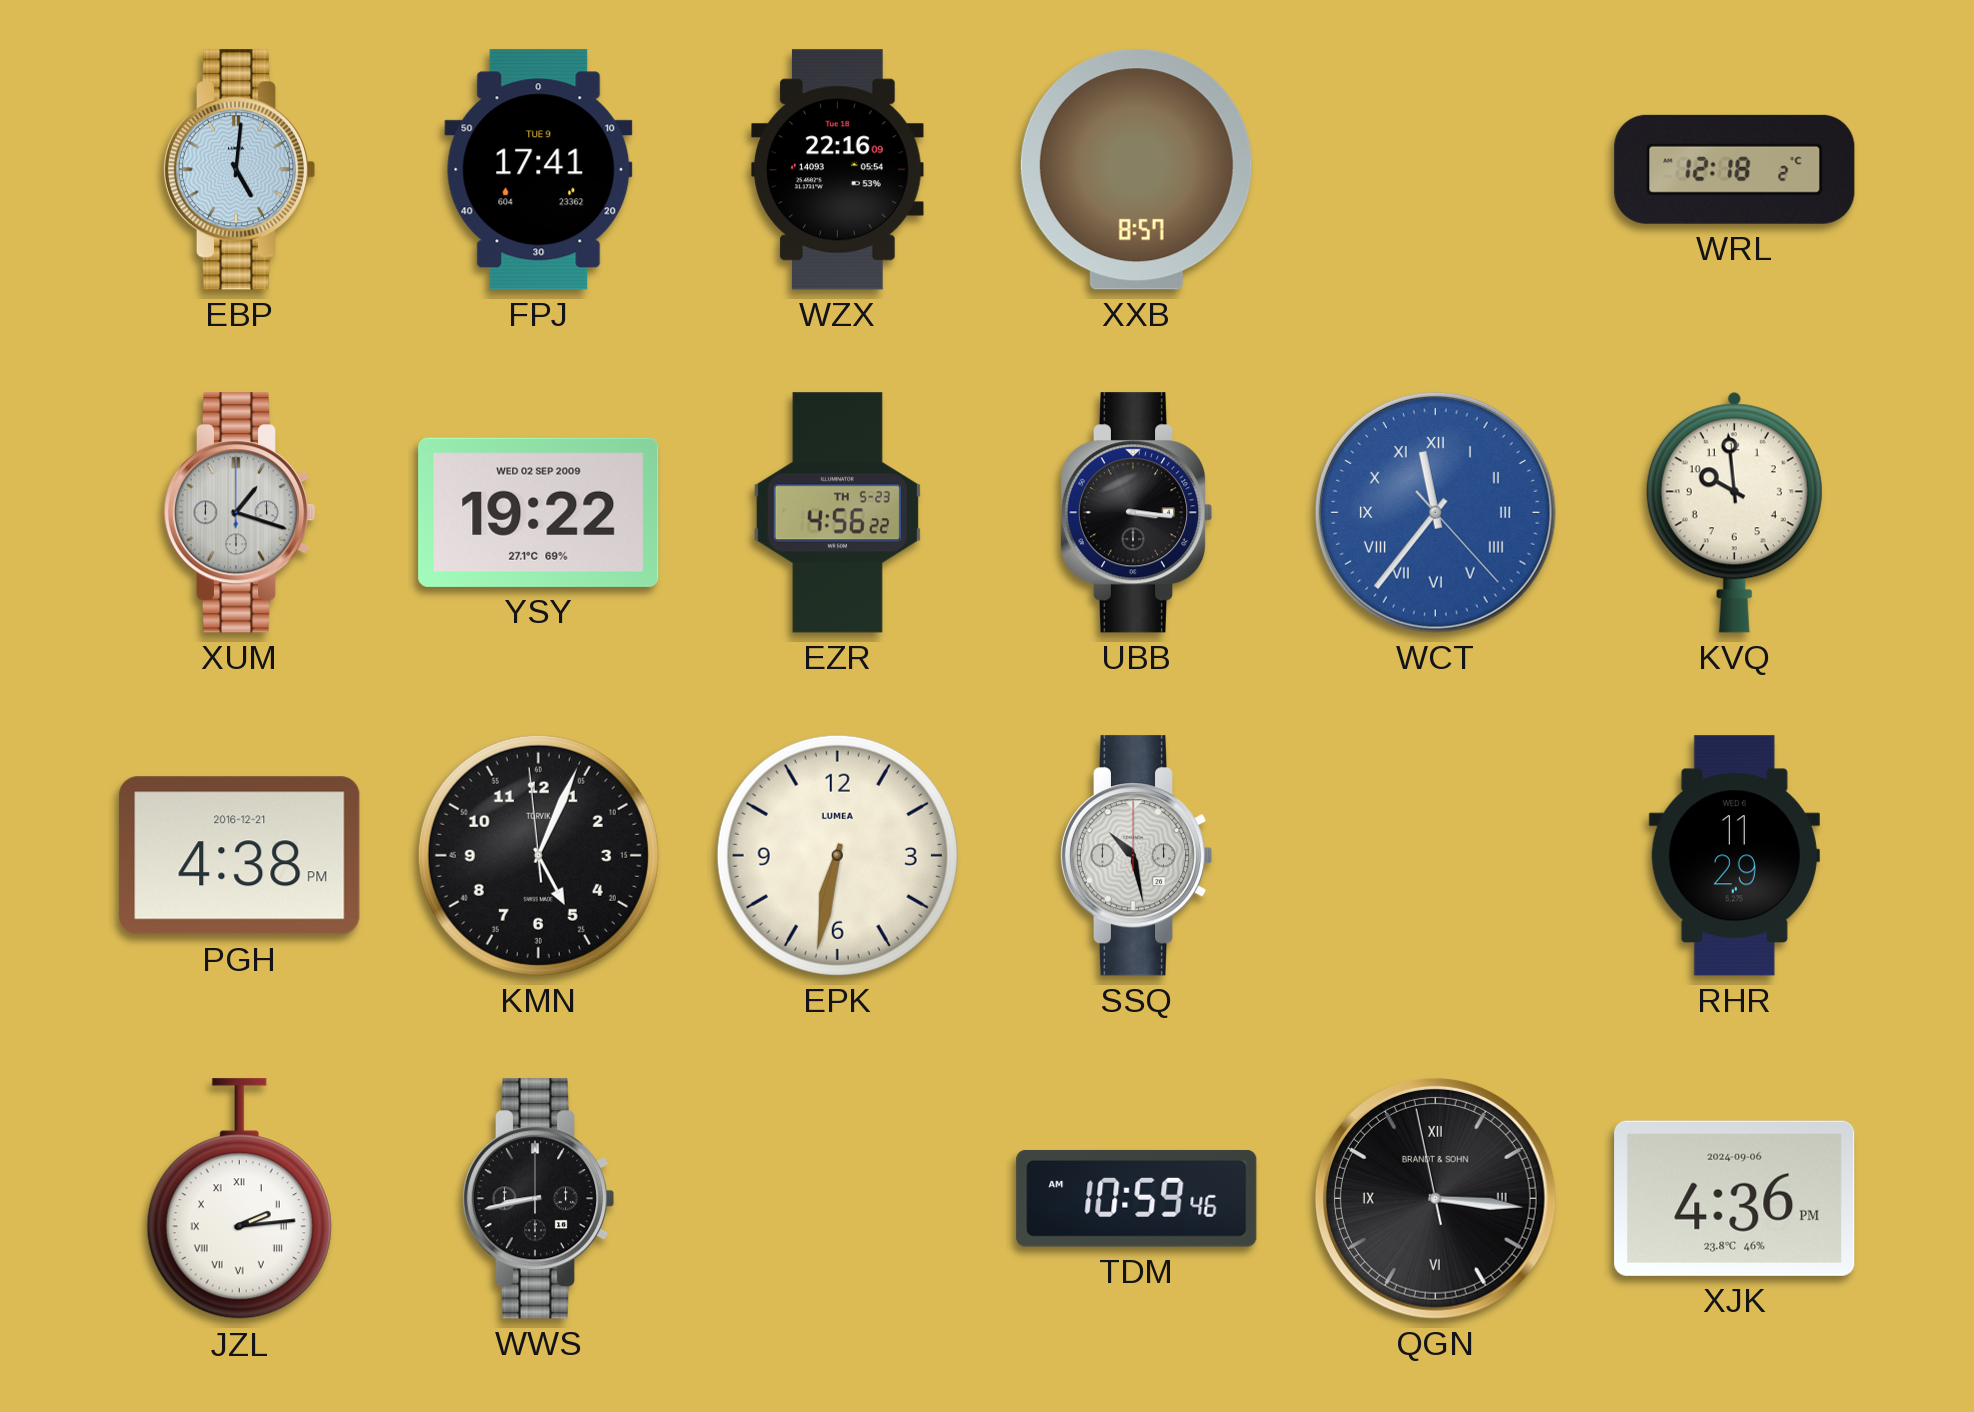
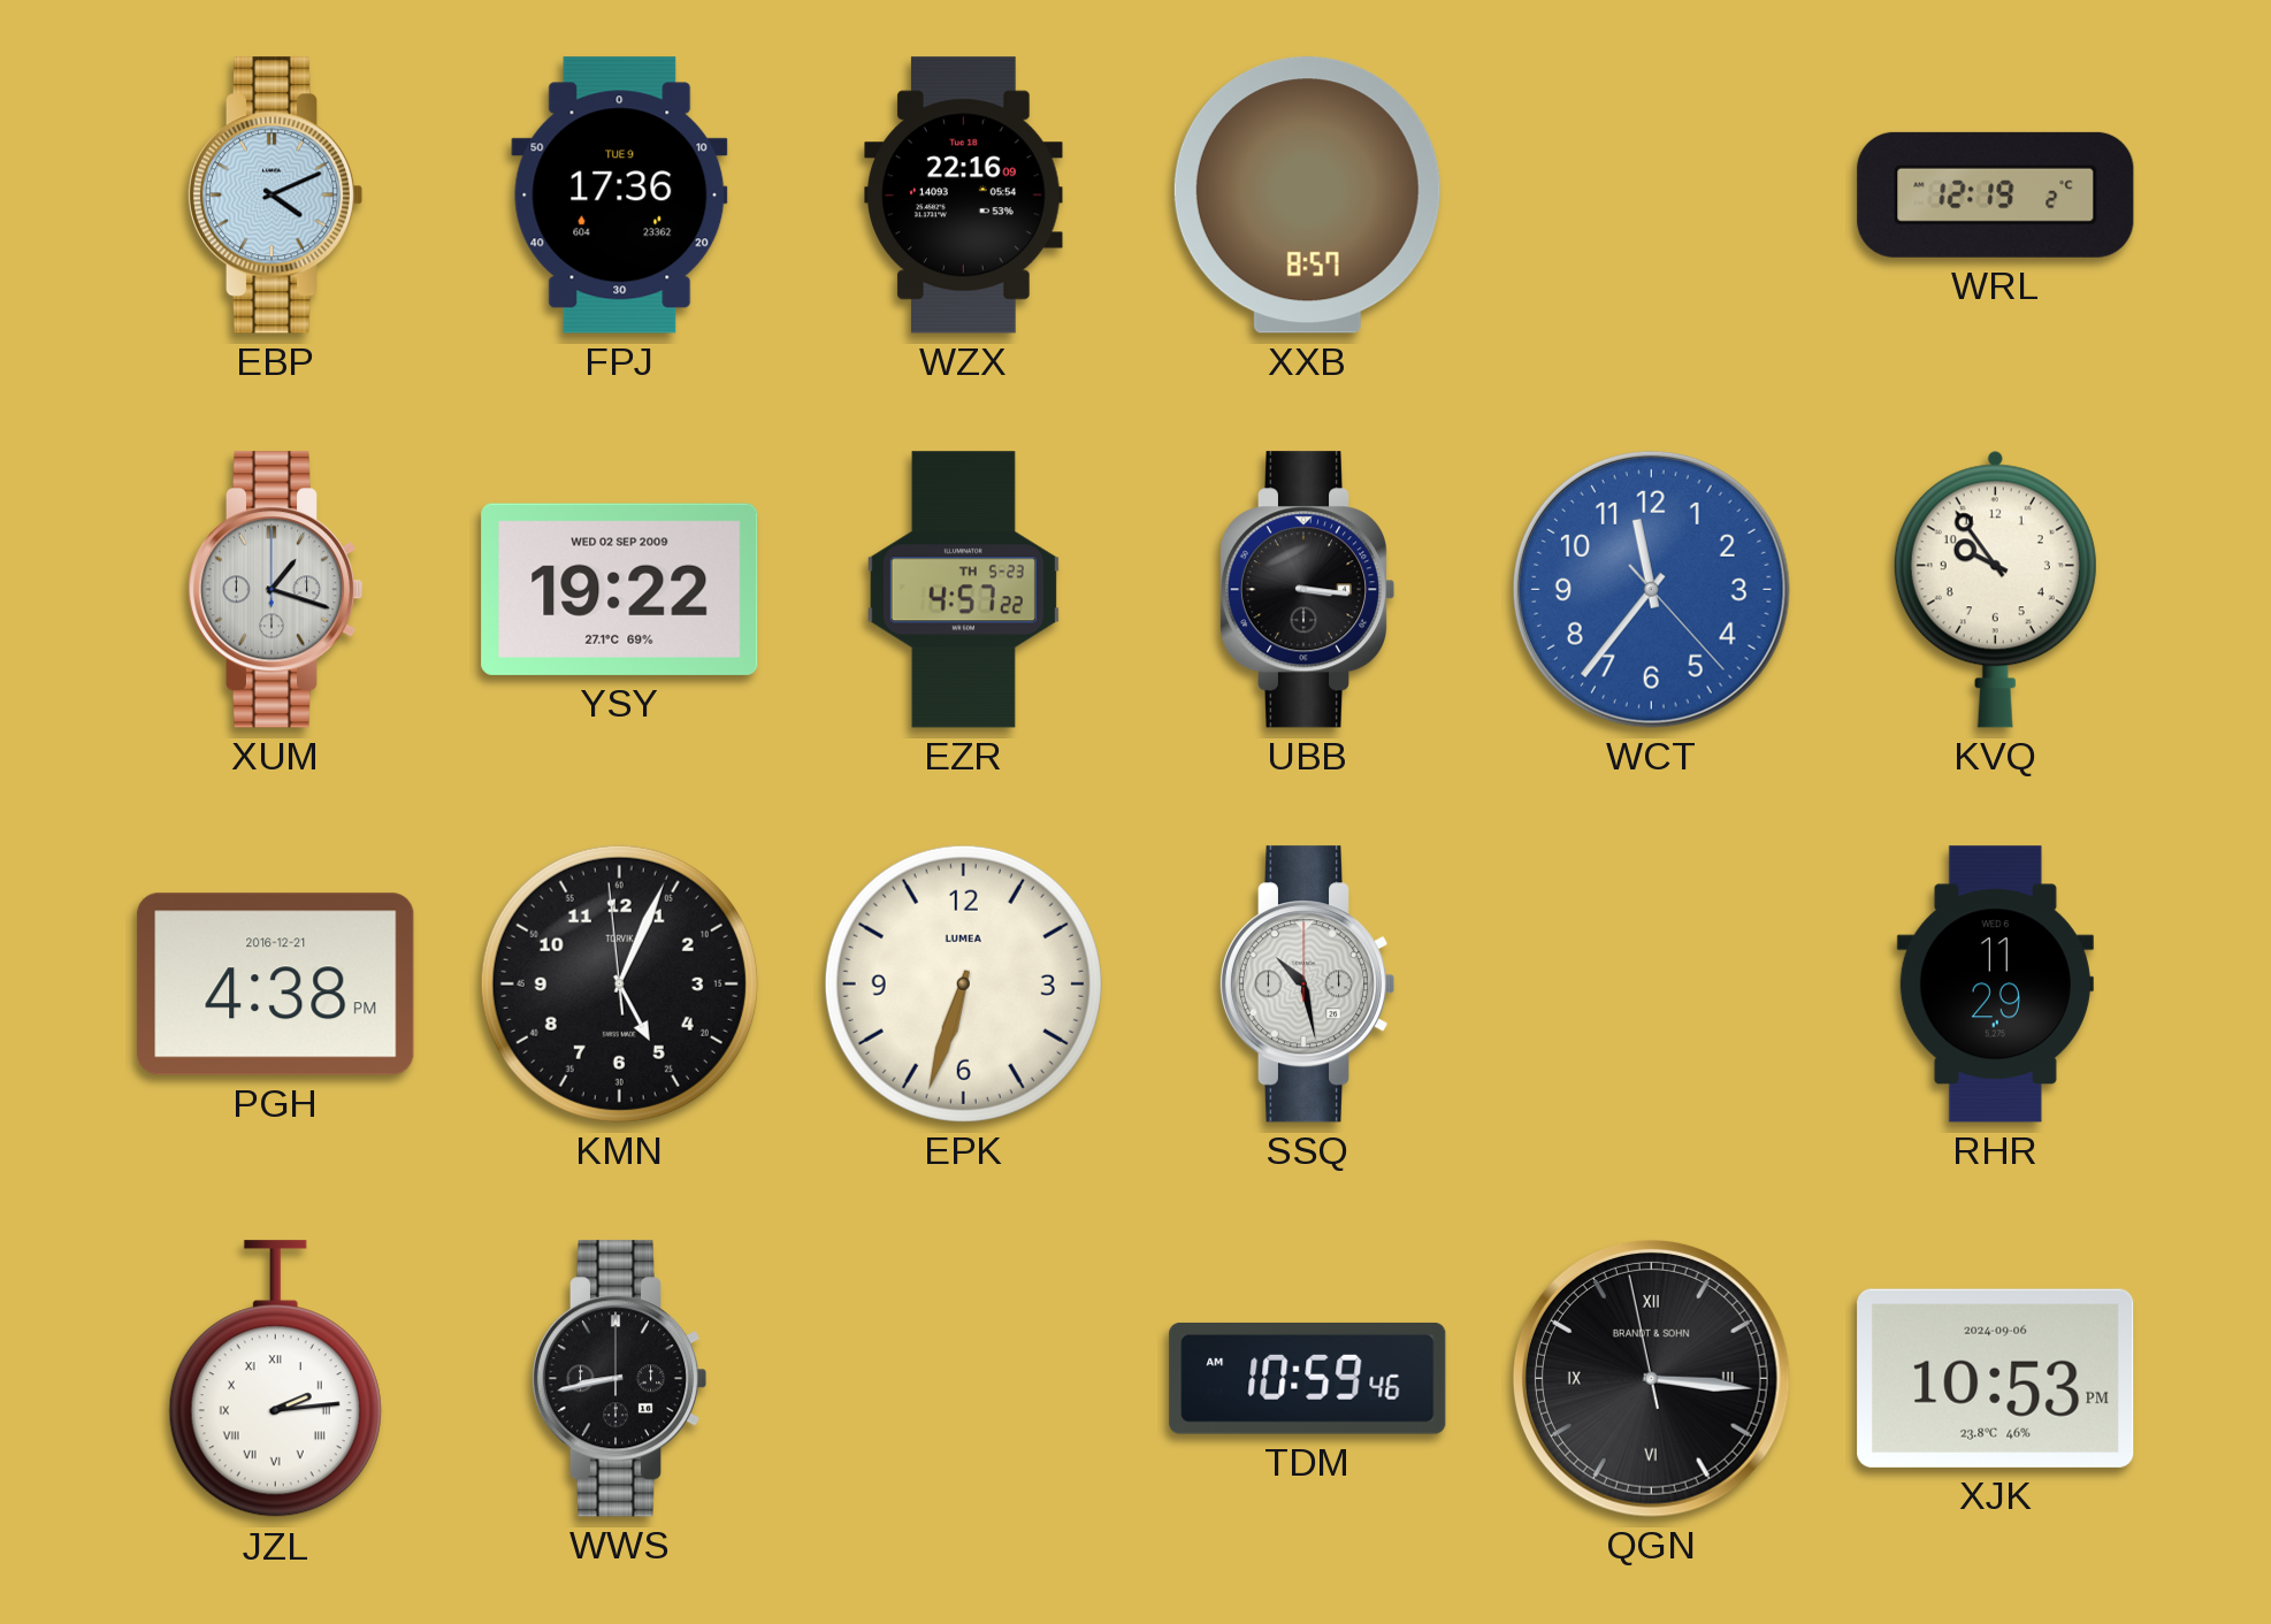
EBP: 5:01 -> 4:11
FPJ: 17:41 -> 17:36
WRL: 12:18 -> 12:19
EZR: 4:56 -> 4:57
WCT numerals: Roman -> Arabic
KVQ: 9:59 -> 9:54
EPK: 6:32 -> 6:33
XJK: 4:36 -> 10:53
